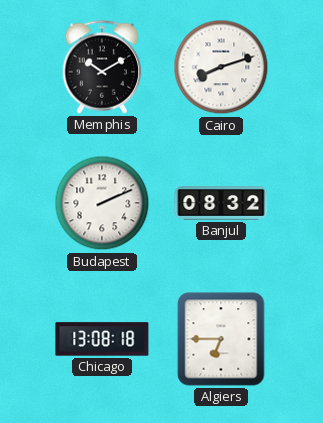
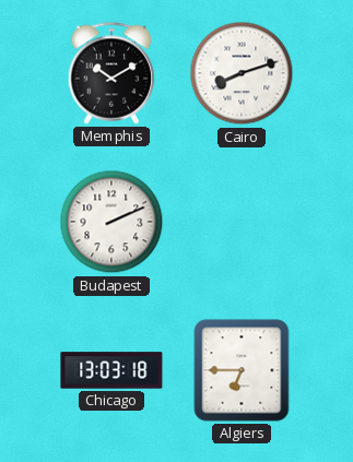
Banjul: 08:32 -> none
Chicago: 13:08 -> 13:03
